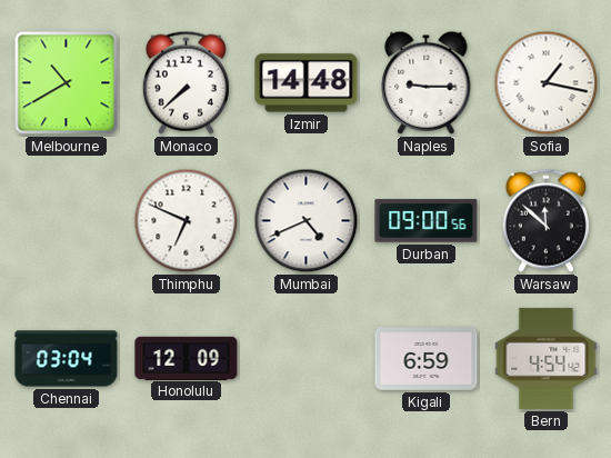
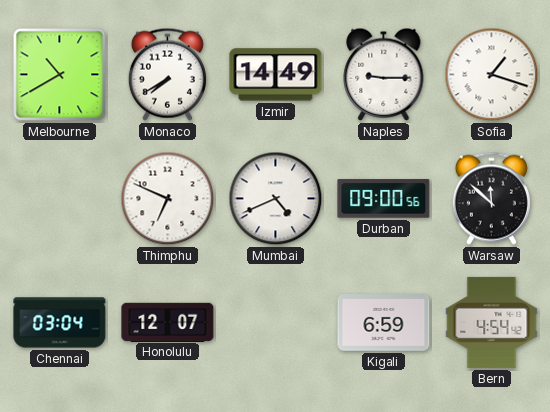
Monaco: 7:38 -> 7:40
Izmir: 14:48 -> 14:49
Sofia: 1:17 -> 1:18
Honolulu: 12:09 -> 12:07
